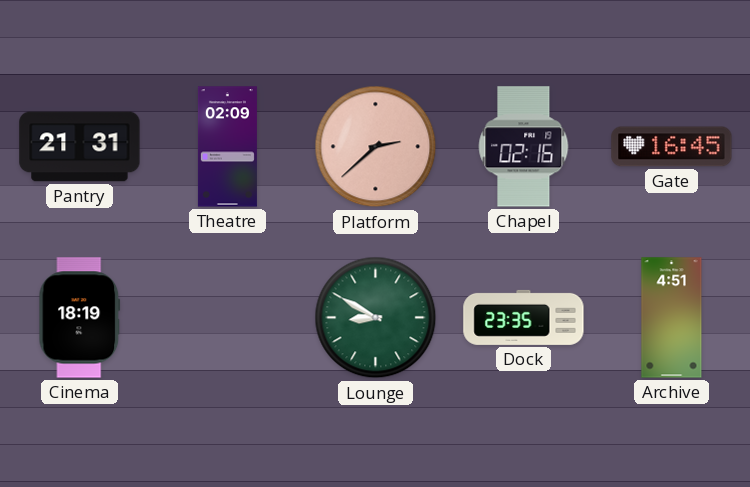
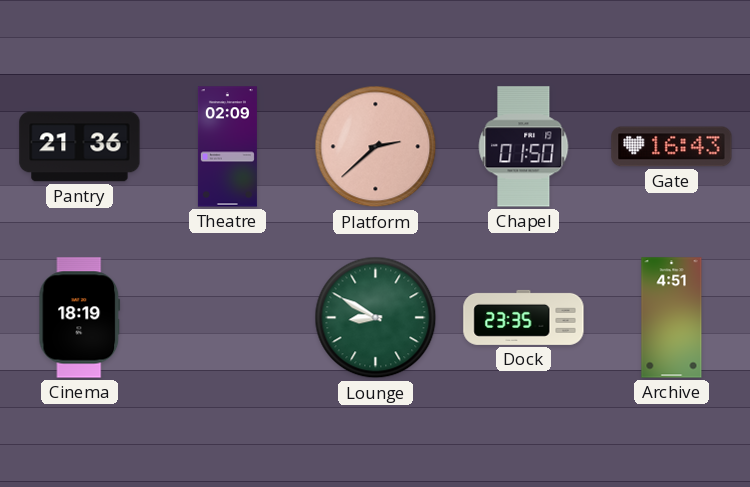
Pantry: 21:31 -> 21:36
Chapel: 02:16 -> 01:50
Gate: 16:45 -> 16:43
